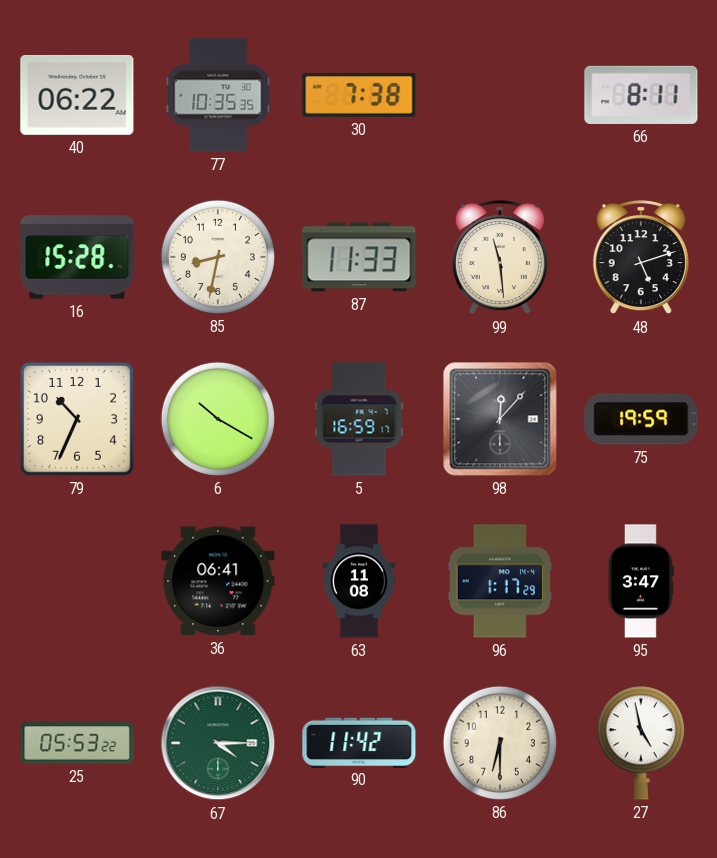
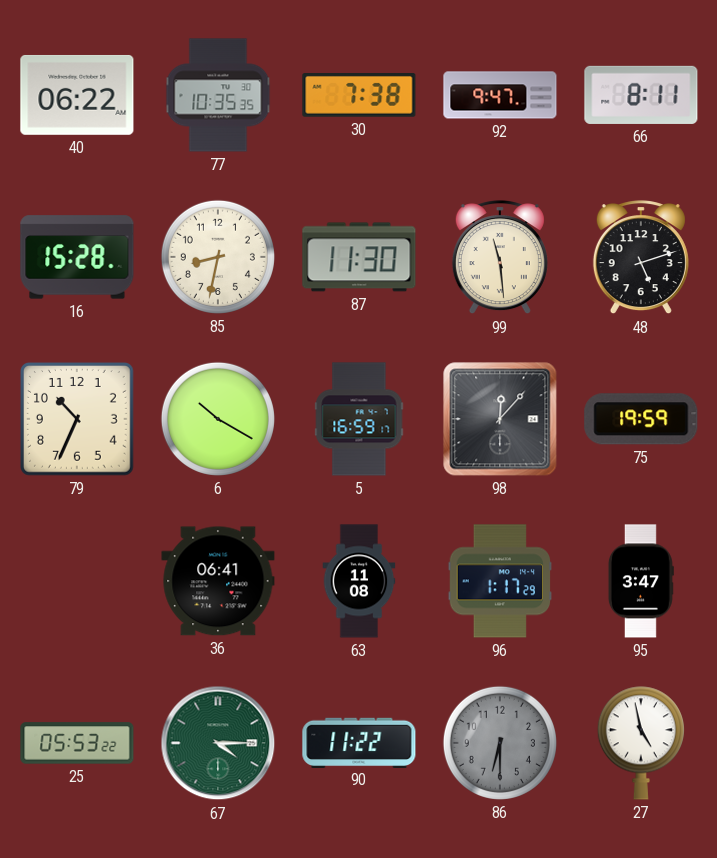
92: none -> 9:47
87: 11:33 -> 11:30
90: 11:42 -> 11:22
86 dial: cream -> grey
